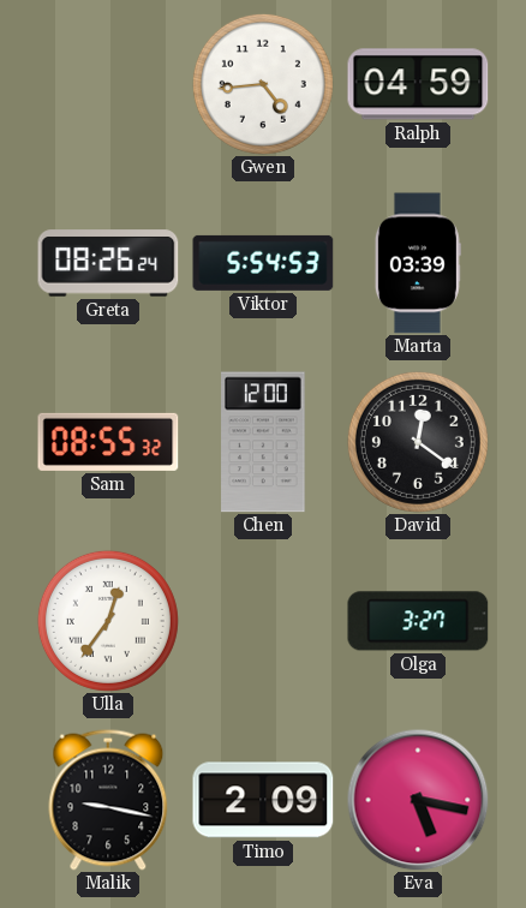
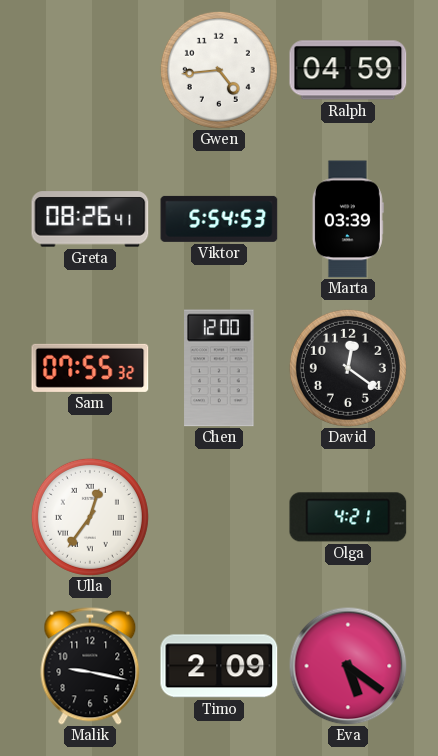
Greta: 08:26:24 -> 08:26:41
Sam: 08:55 -> 07:55
Olga: 3:27 -> 4:21
Eva: 5:17 -> 5:21
